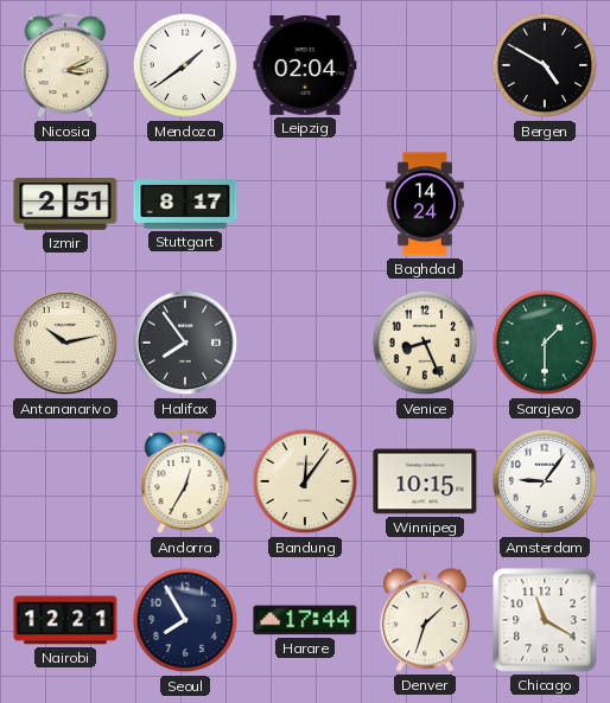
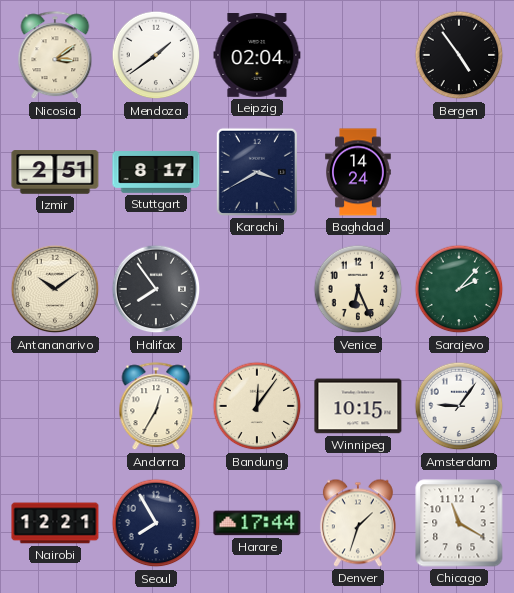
Nicosia: 3:11 -> 3:09
Bergen: 4:50 -> 4:54
Karachi: none -> 3:40
Antananarivo: 10:13 -> 10:09
Venice: 8:26 -> 6:26
Sarajevo: 1:30 -> 2:07
